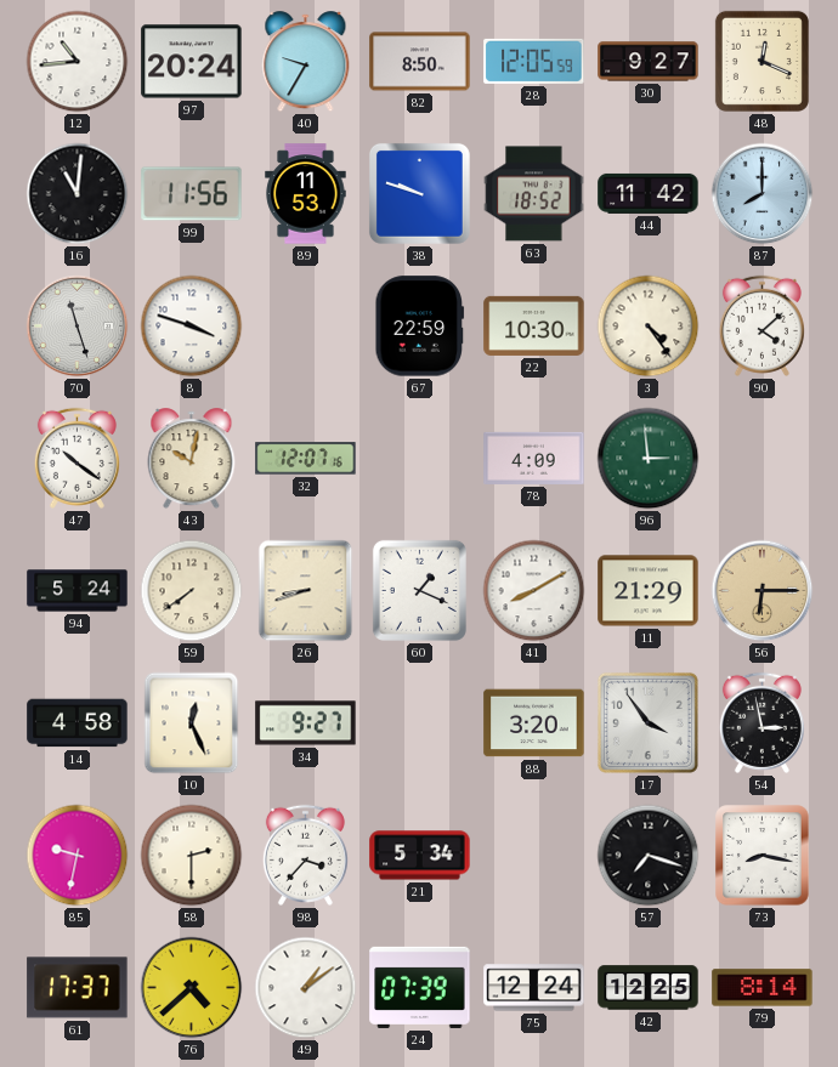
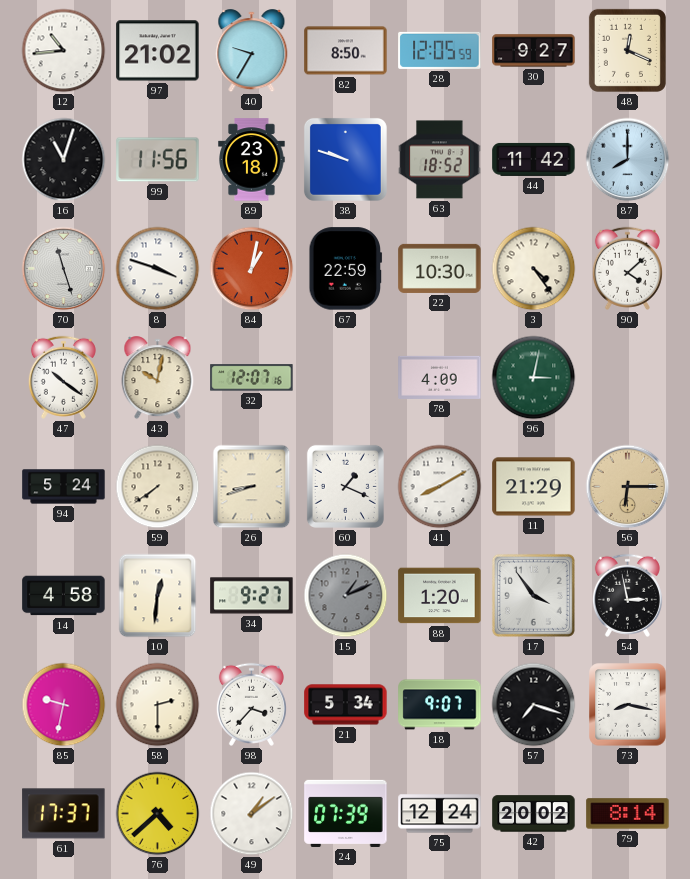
97: 20:24 -> 21:02
16: 11:01 -> 11:03
89: 11:53 -> 23:18
84: none -> 1:02
96: 2:59 -> 3:02
10: 12:26 -> 12:31
15: none -> 1:11
88: 3:20 -> 1:20
18: none -> 9:07
42: 12:25 -> 20:02
